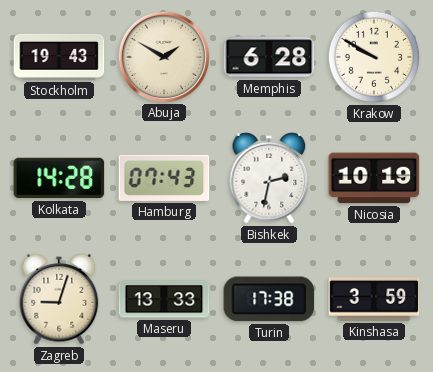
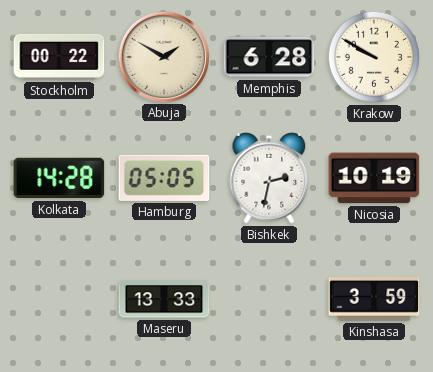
Stockholm: 19:43 -> 00:22
Hamburg: 07:43 -> 05:05
Zagreb: 9:03 -> none
Turin: 17:38 -> none
